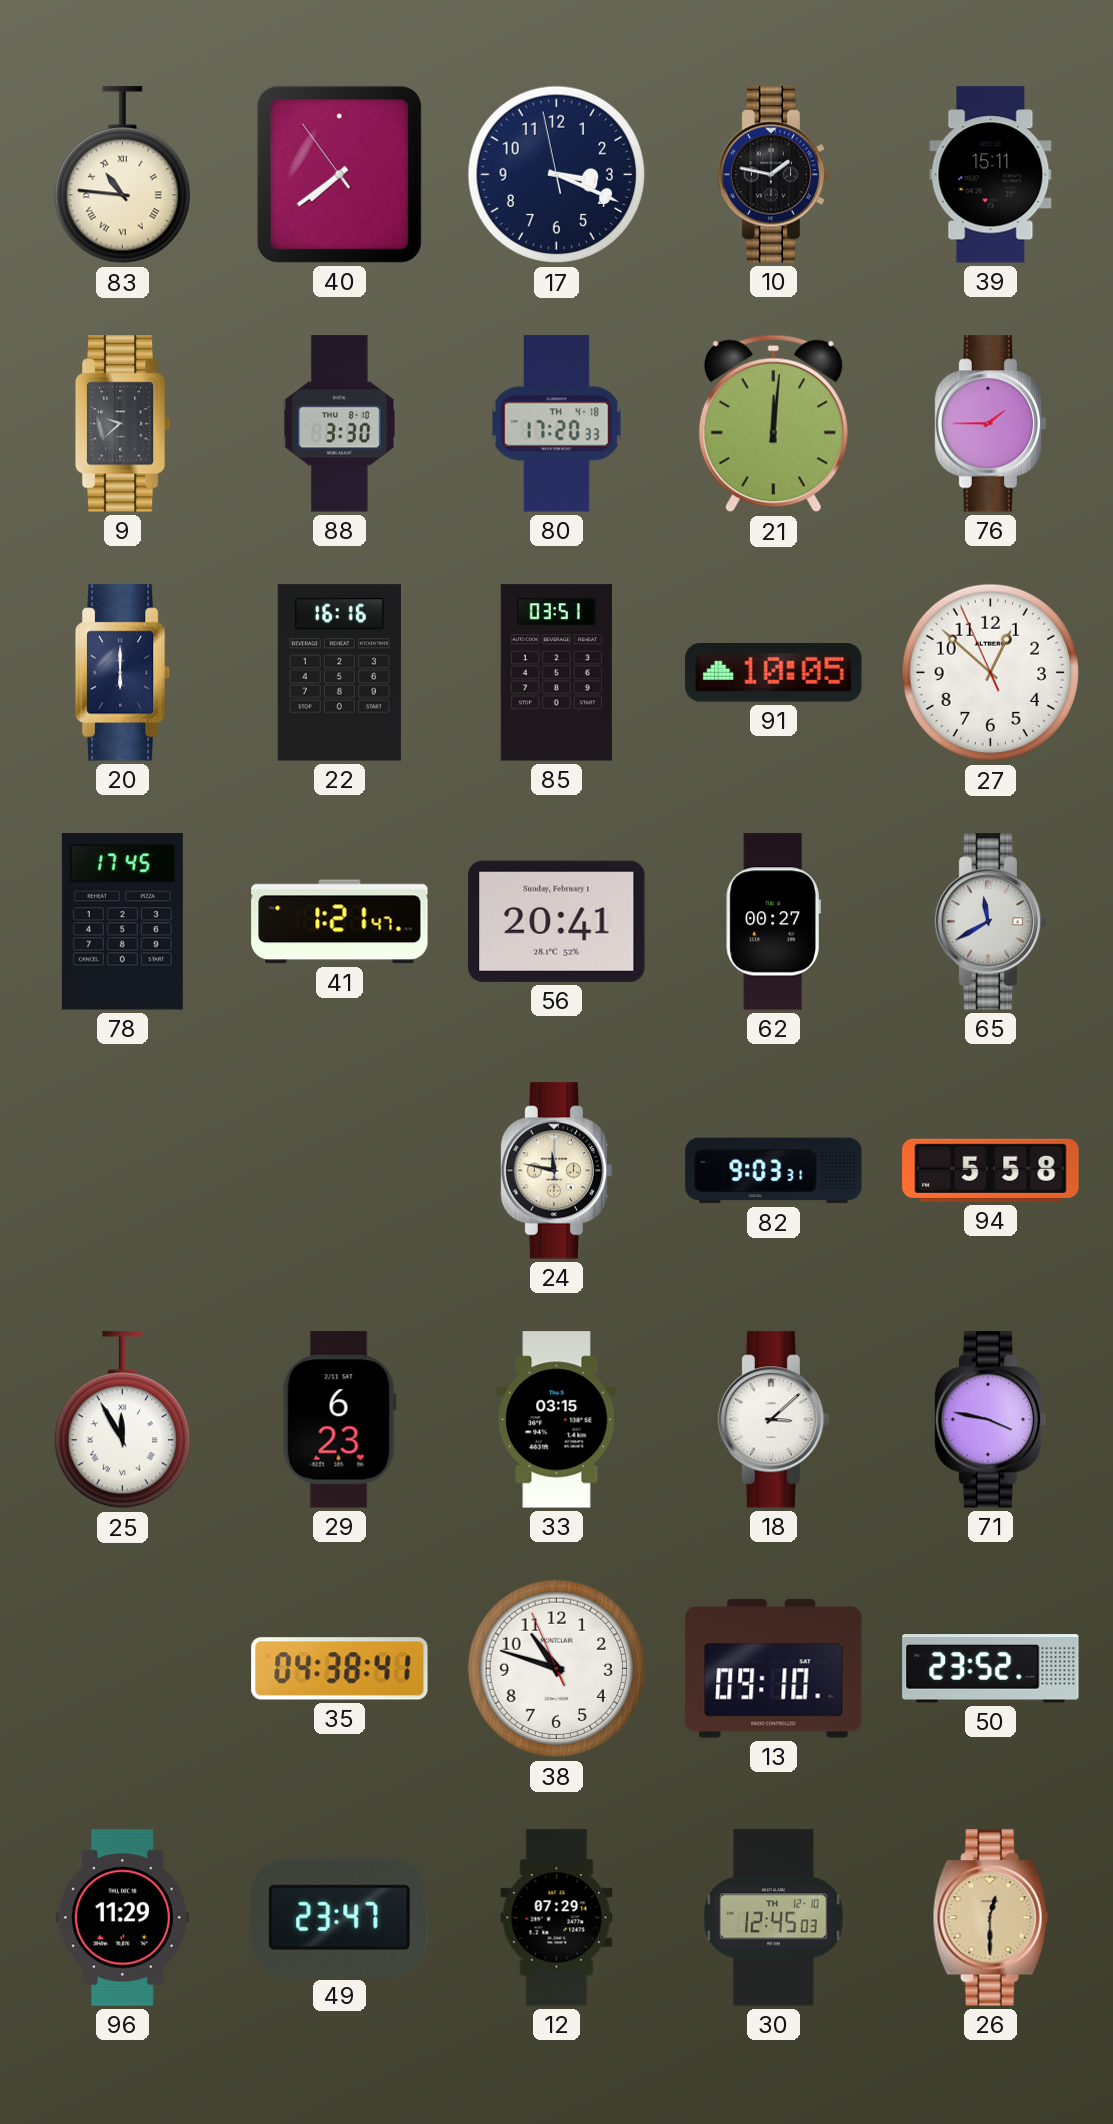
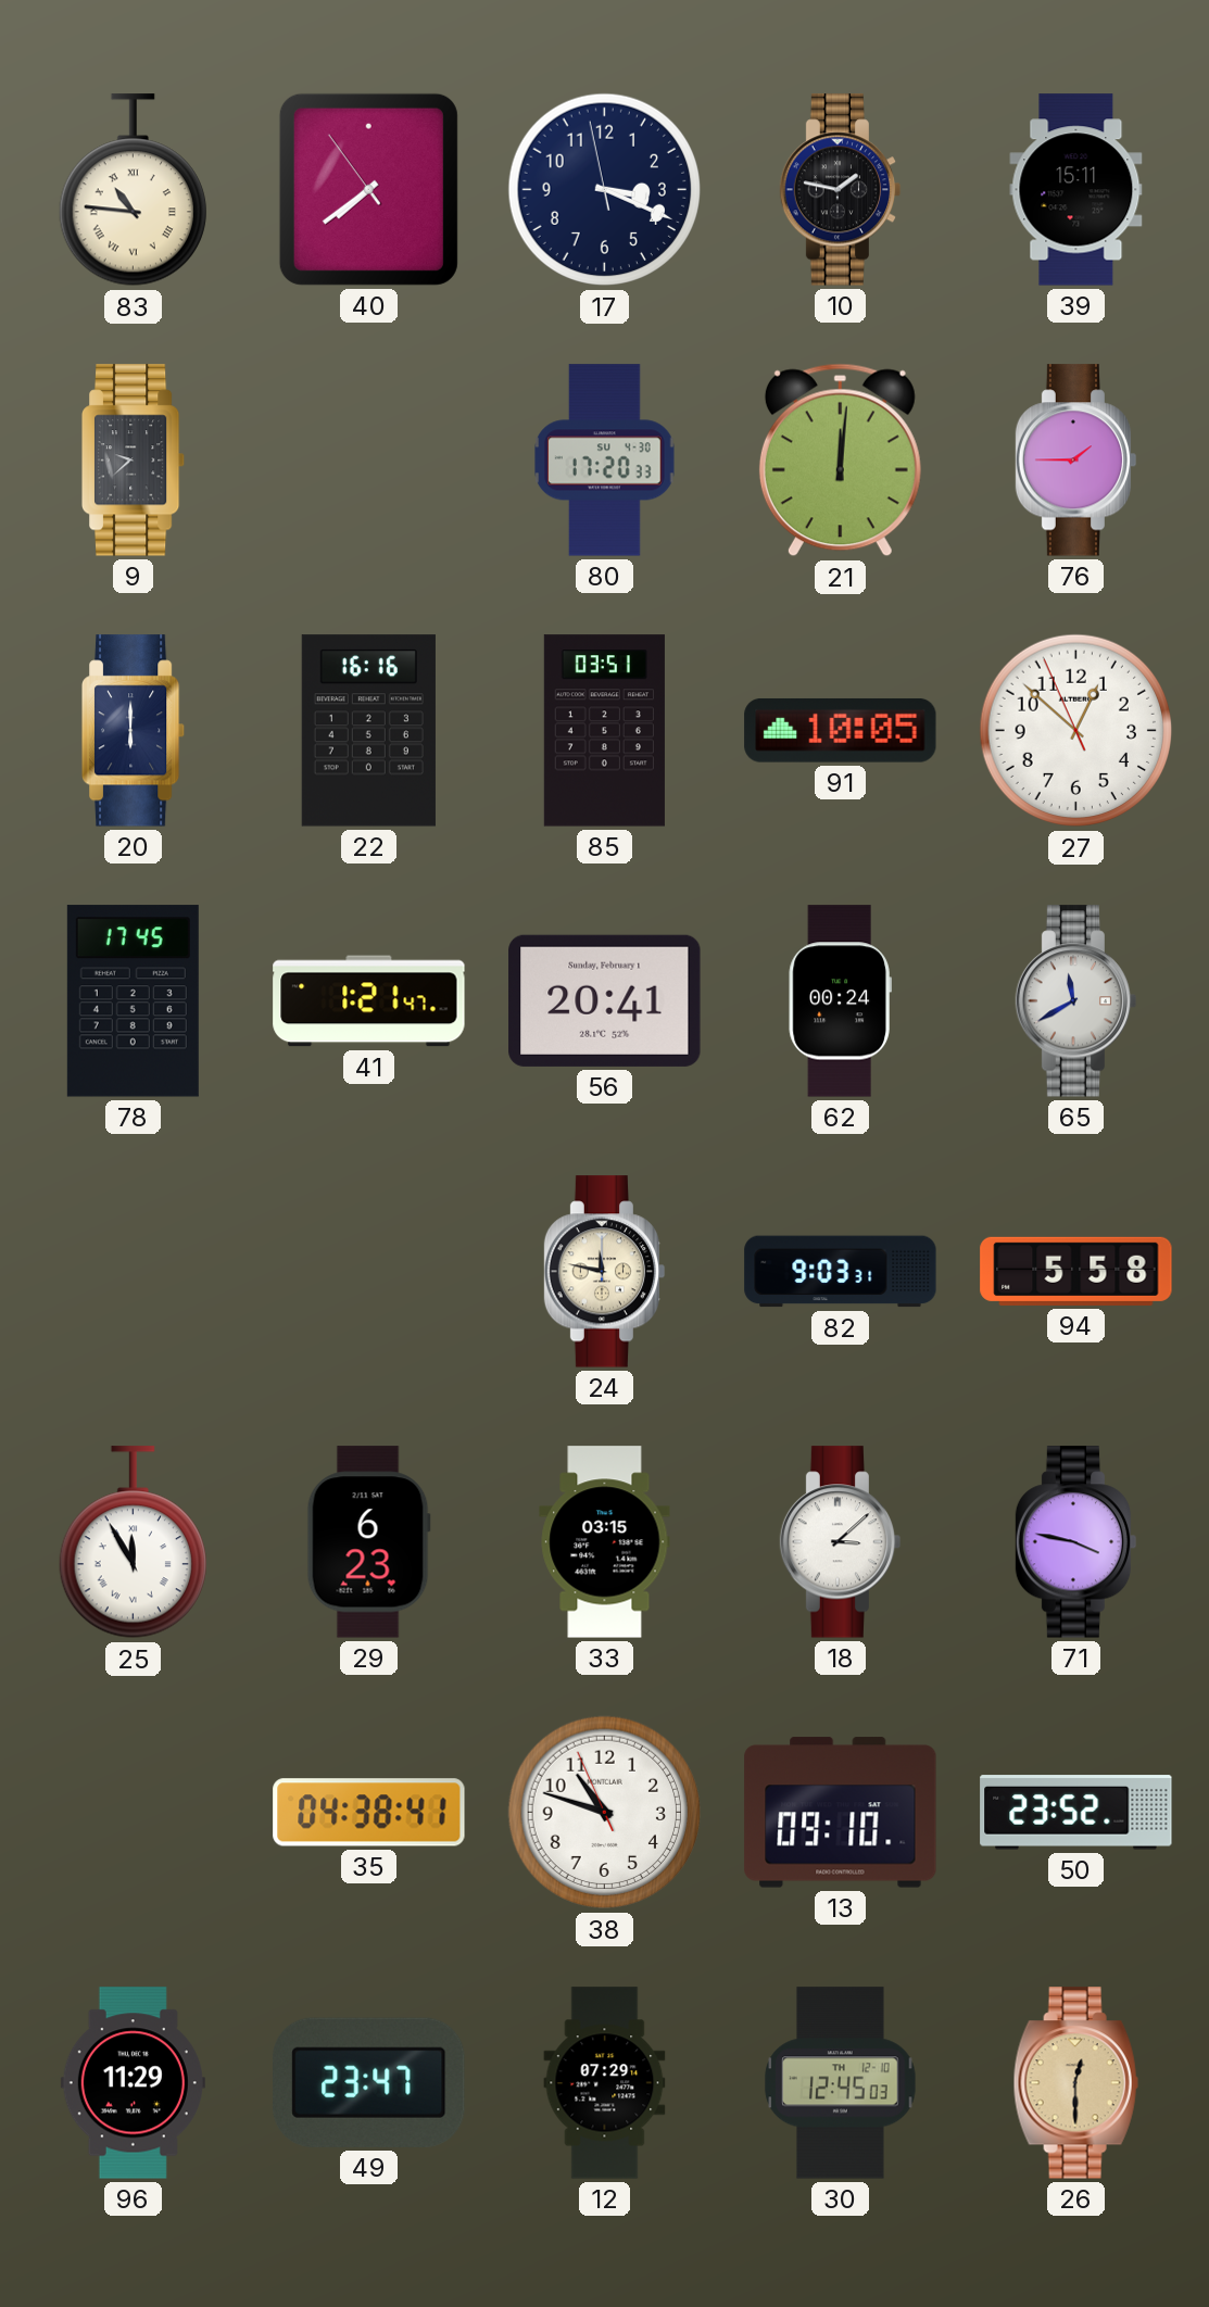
88: 3:30 -> none
80 date: TH 4-18 -> SU 4-30
62: 00:27 -> 00:24
